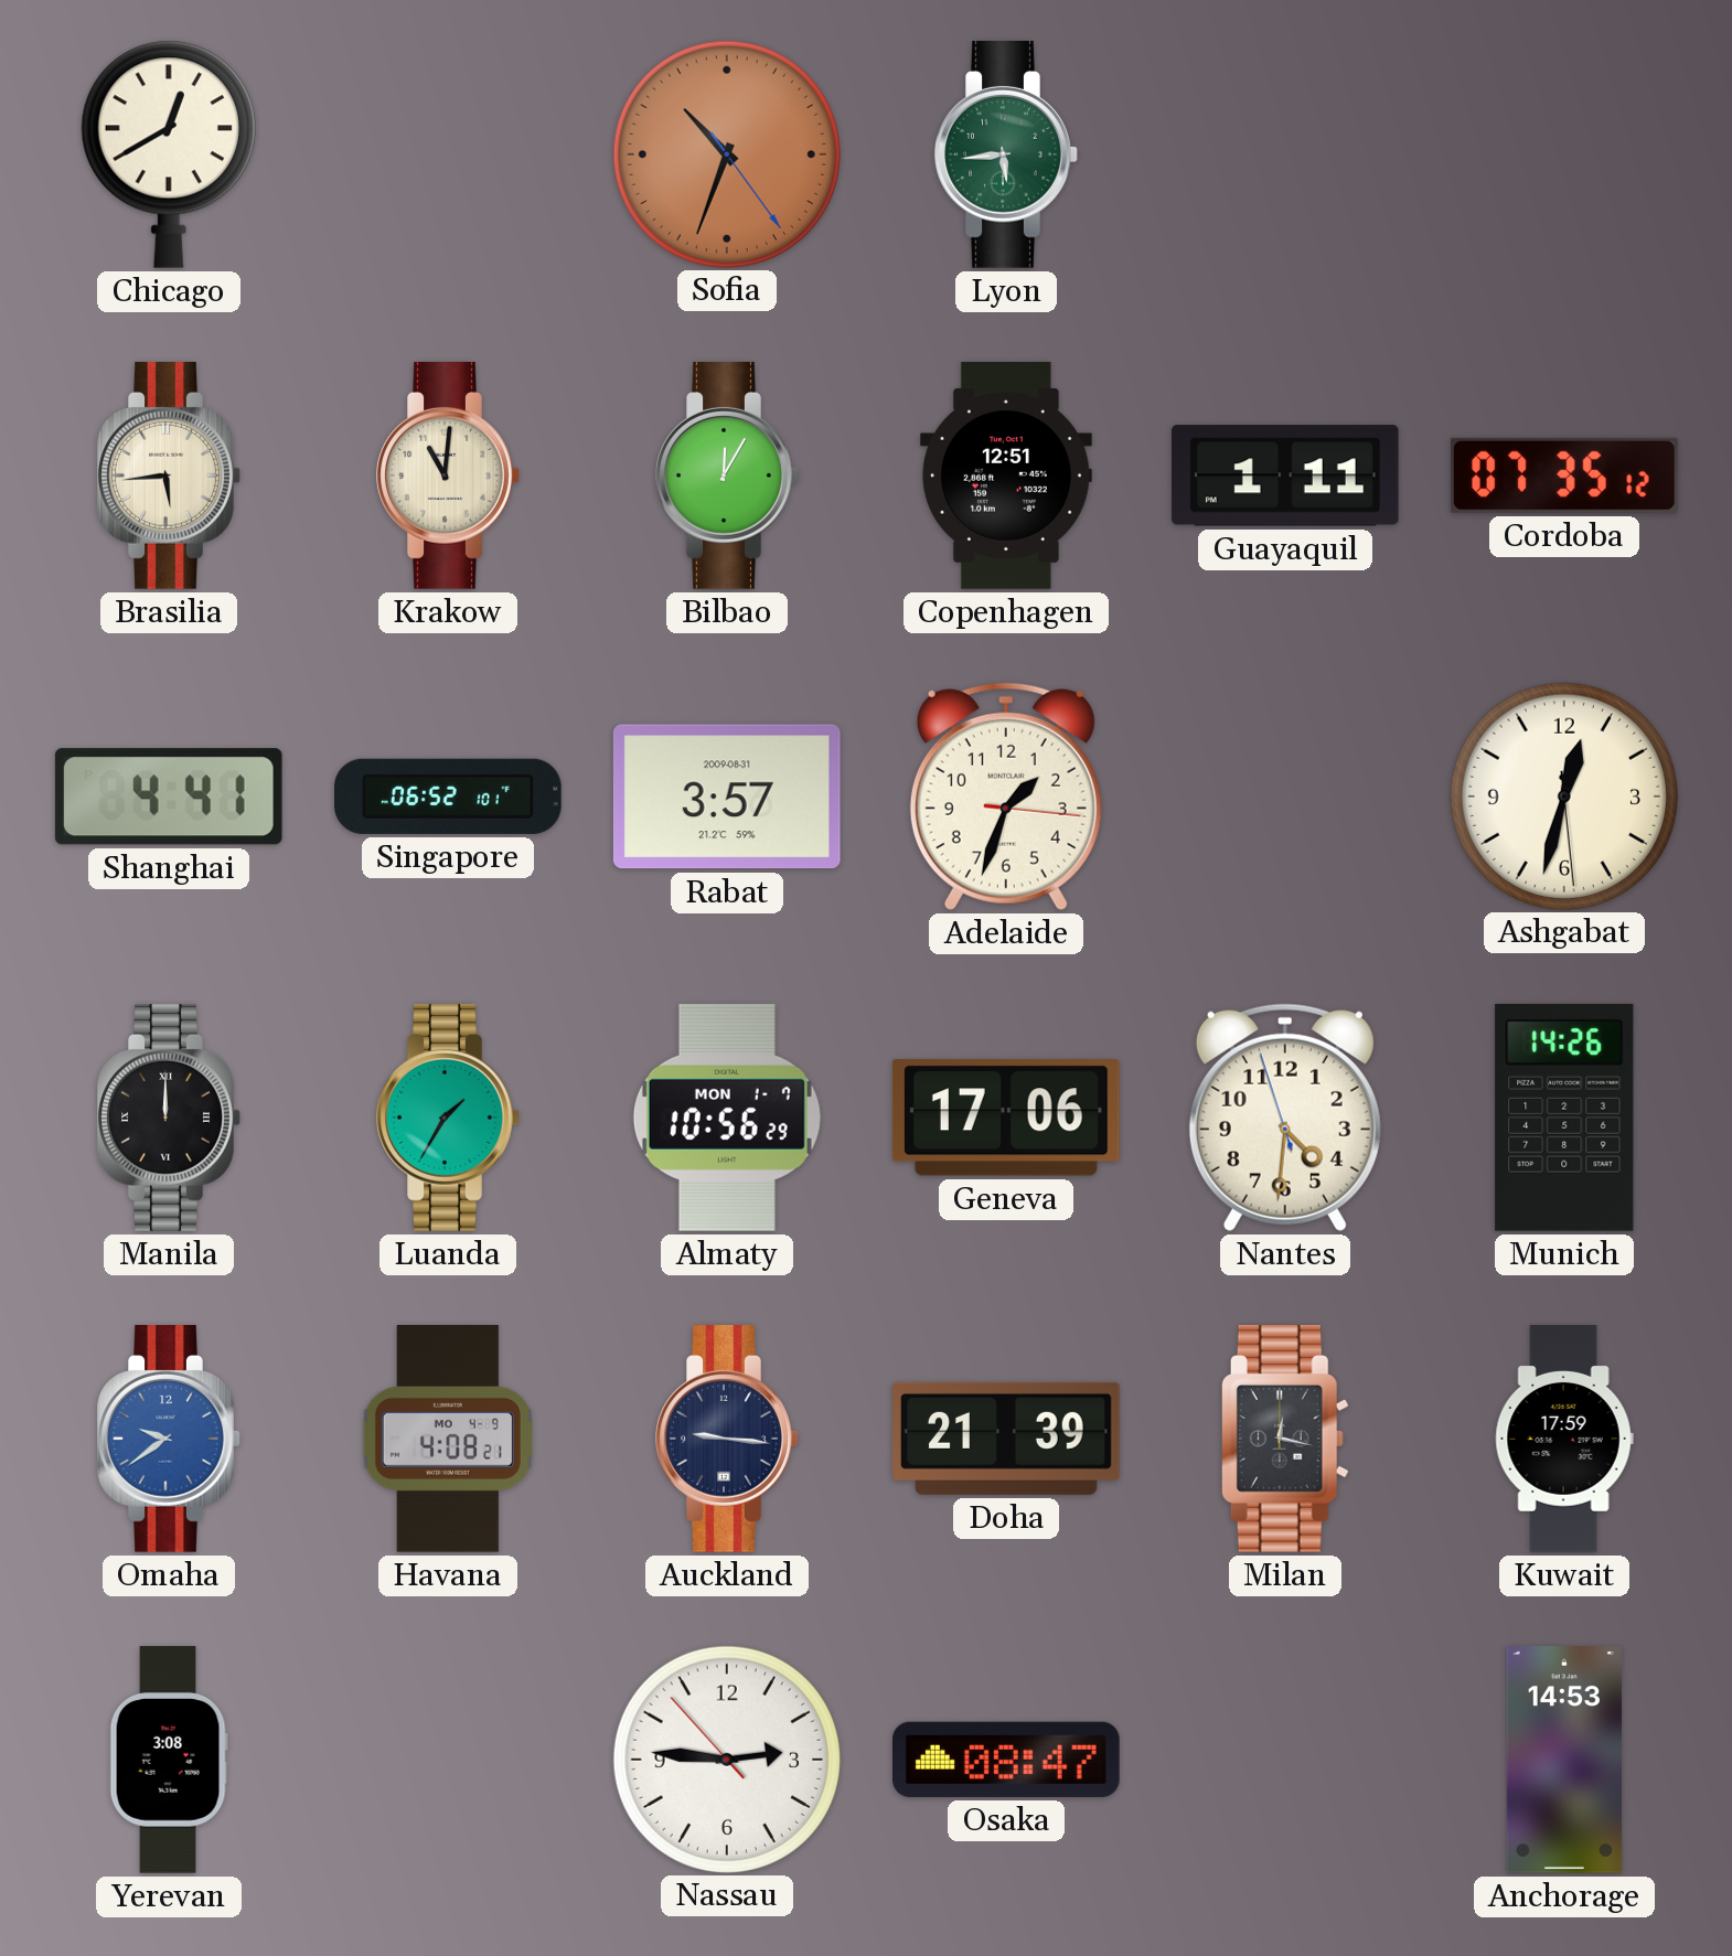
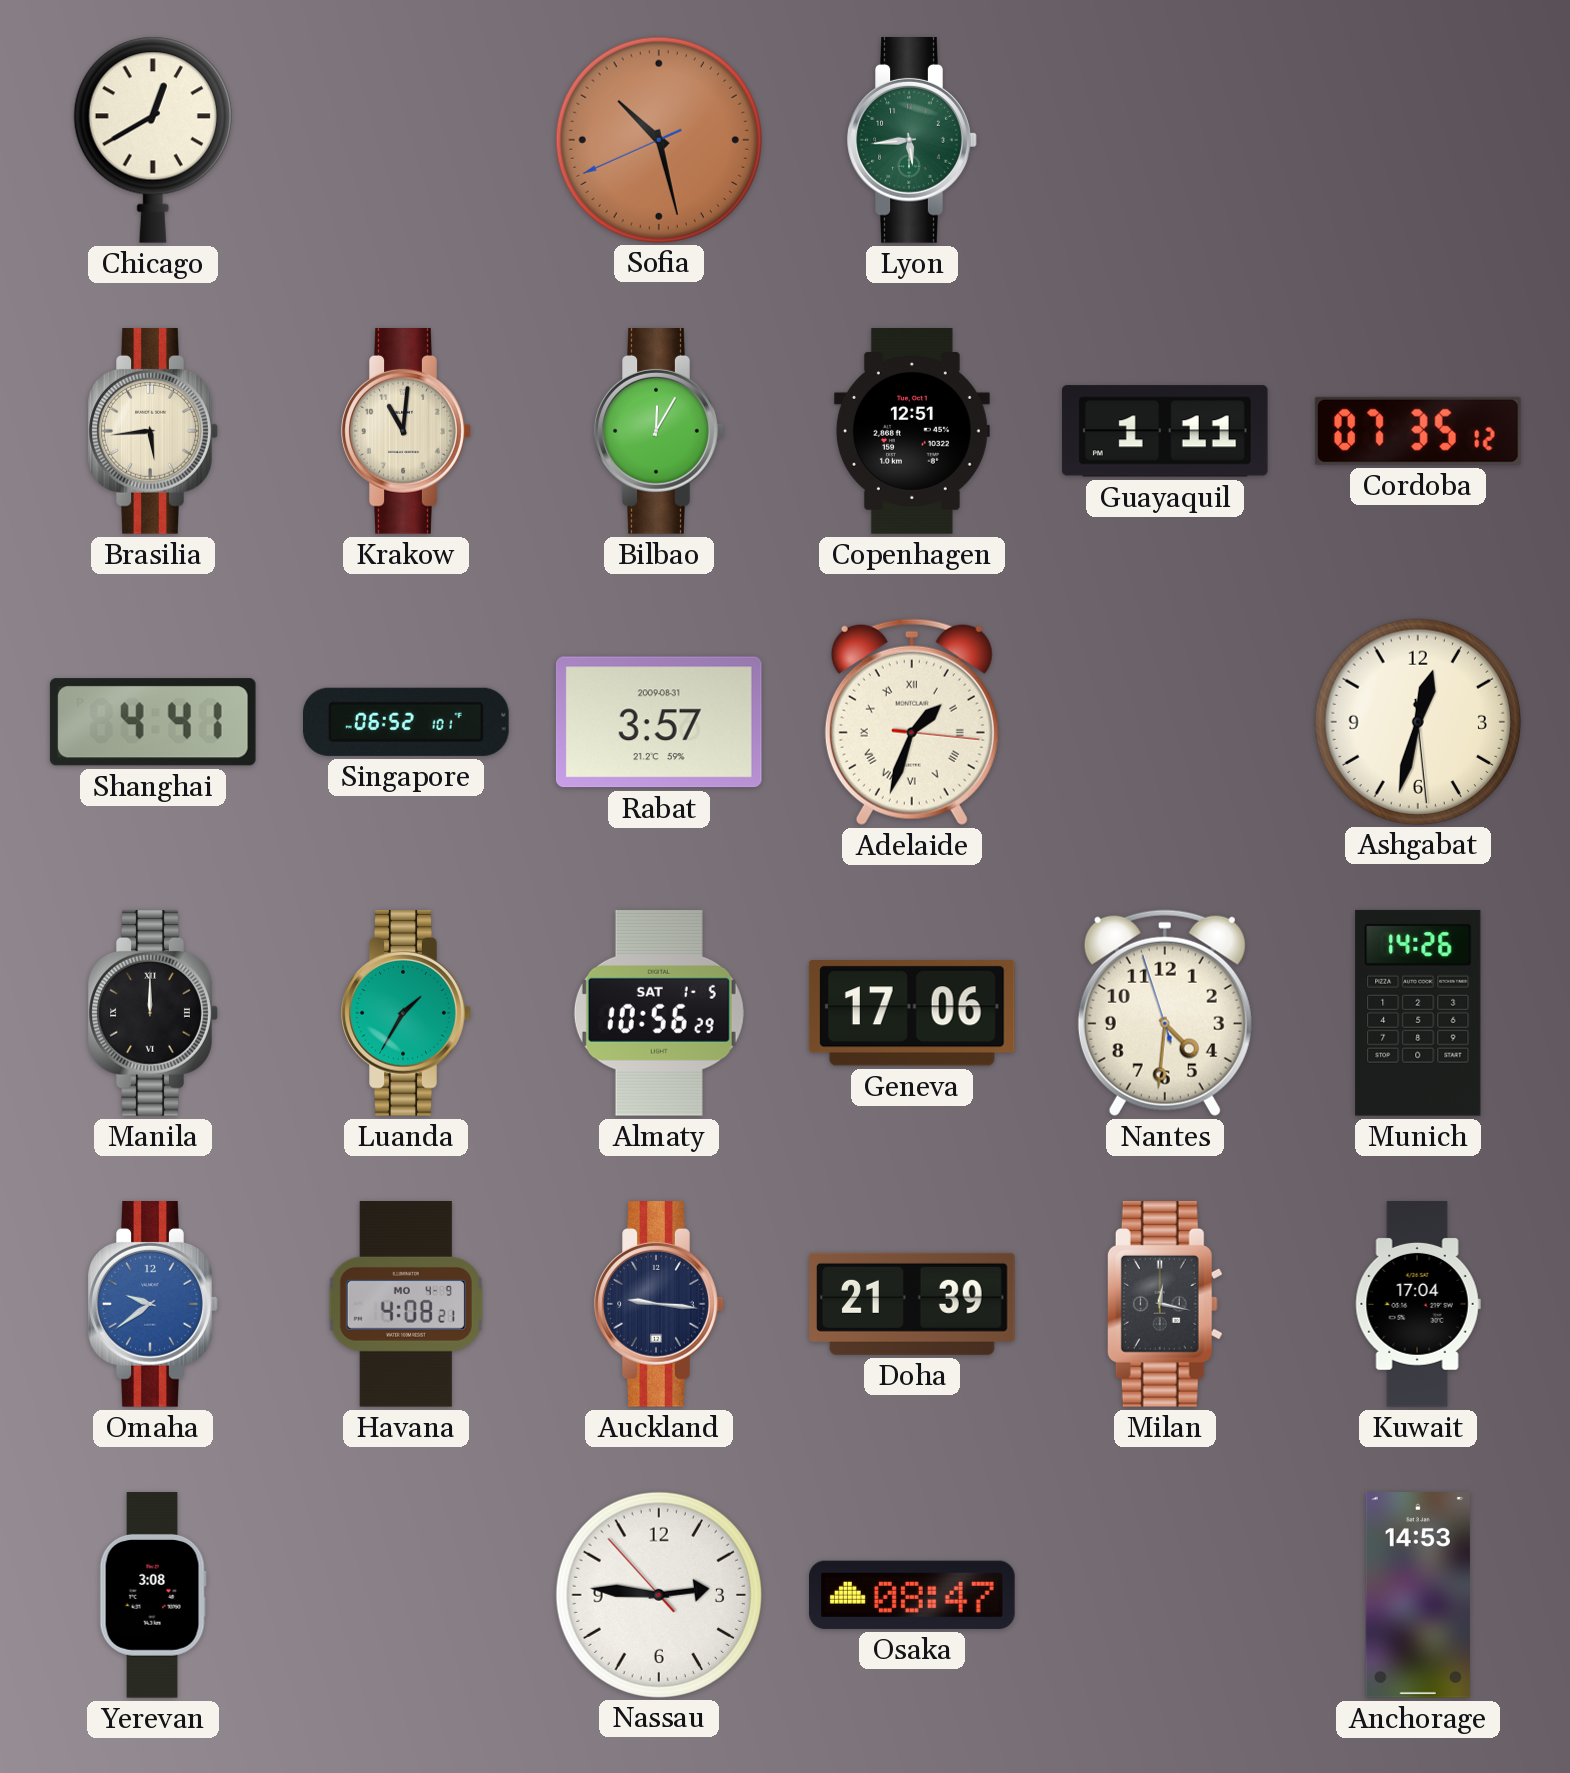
Sofia: 10:33 -> 10:27
Adelaide numerals: Arabic -> Roman
Almaty date: MON 1-7 -> SAT 1-5
Kuwait: 17:59 -> 17:04
